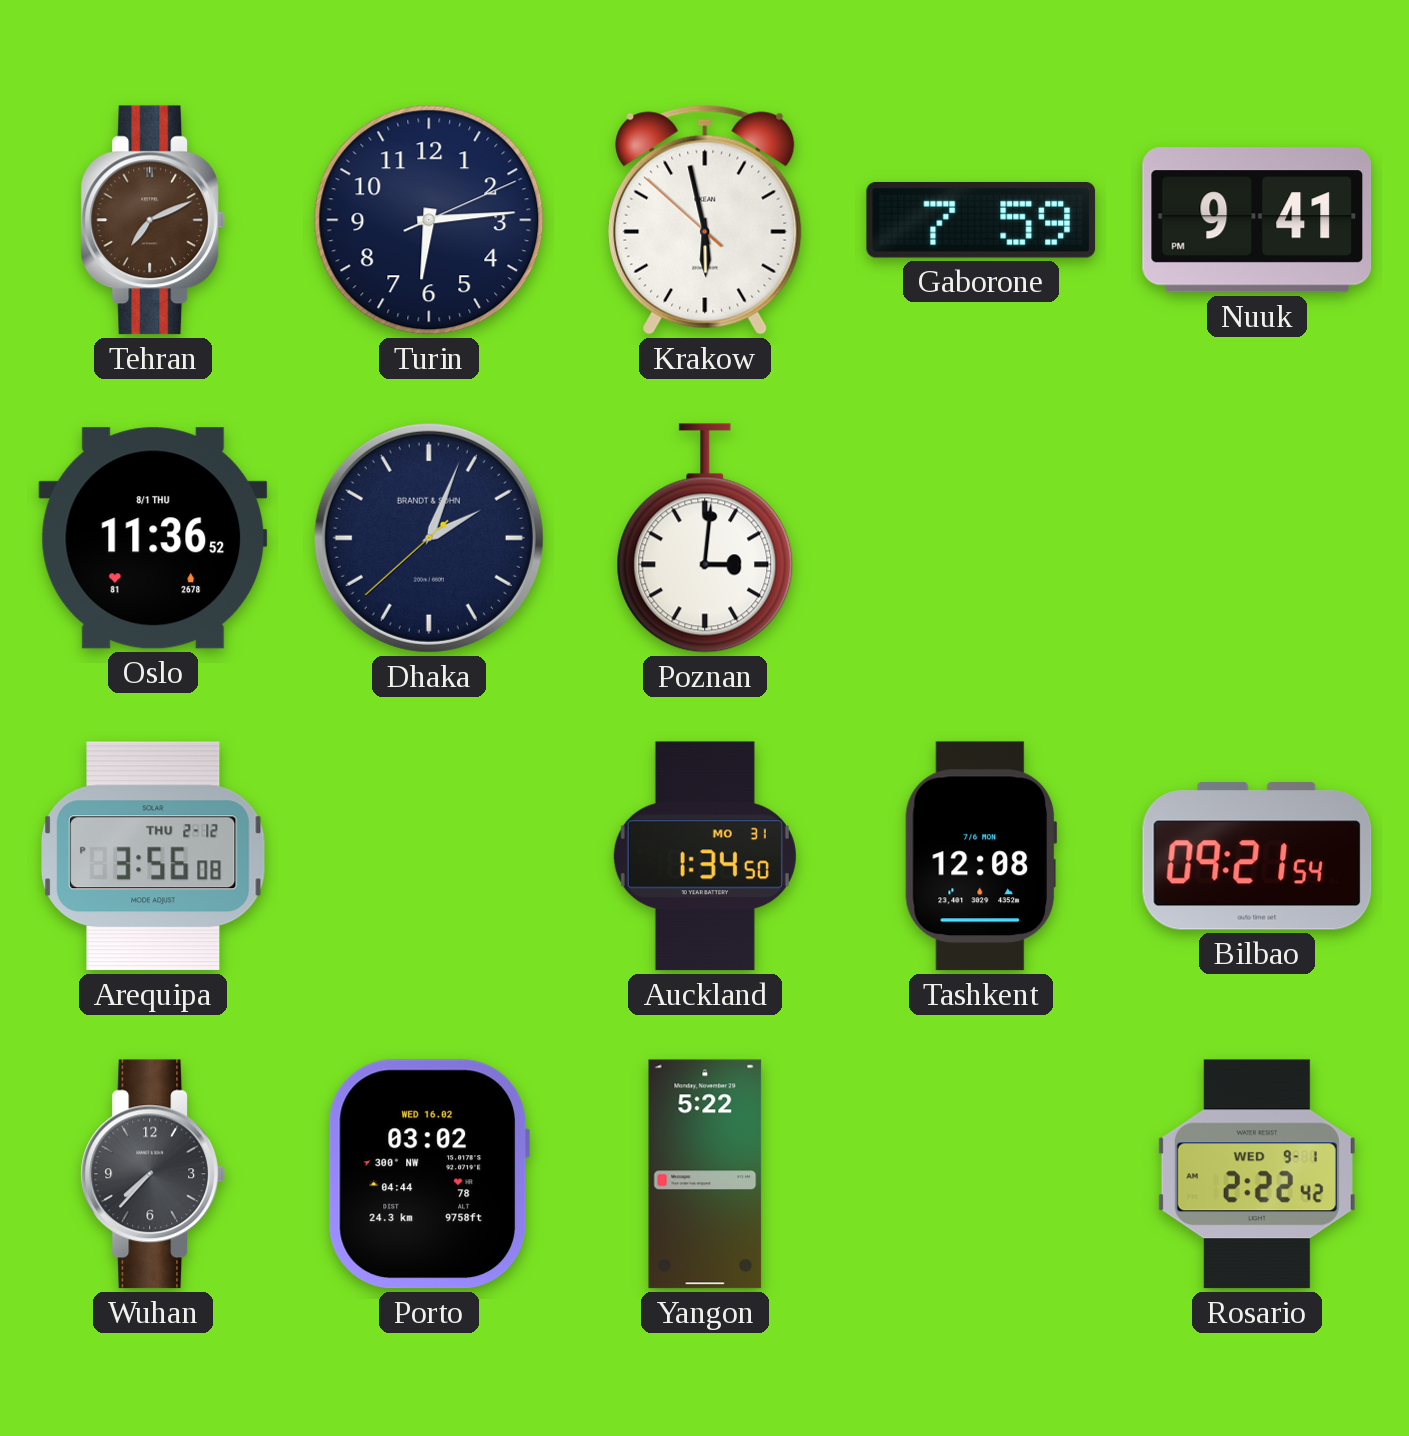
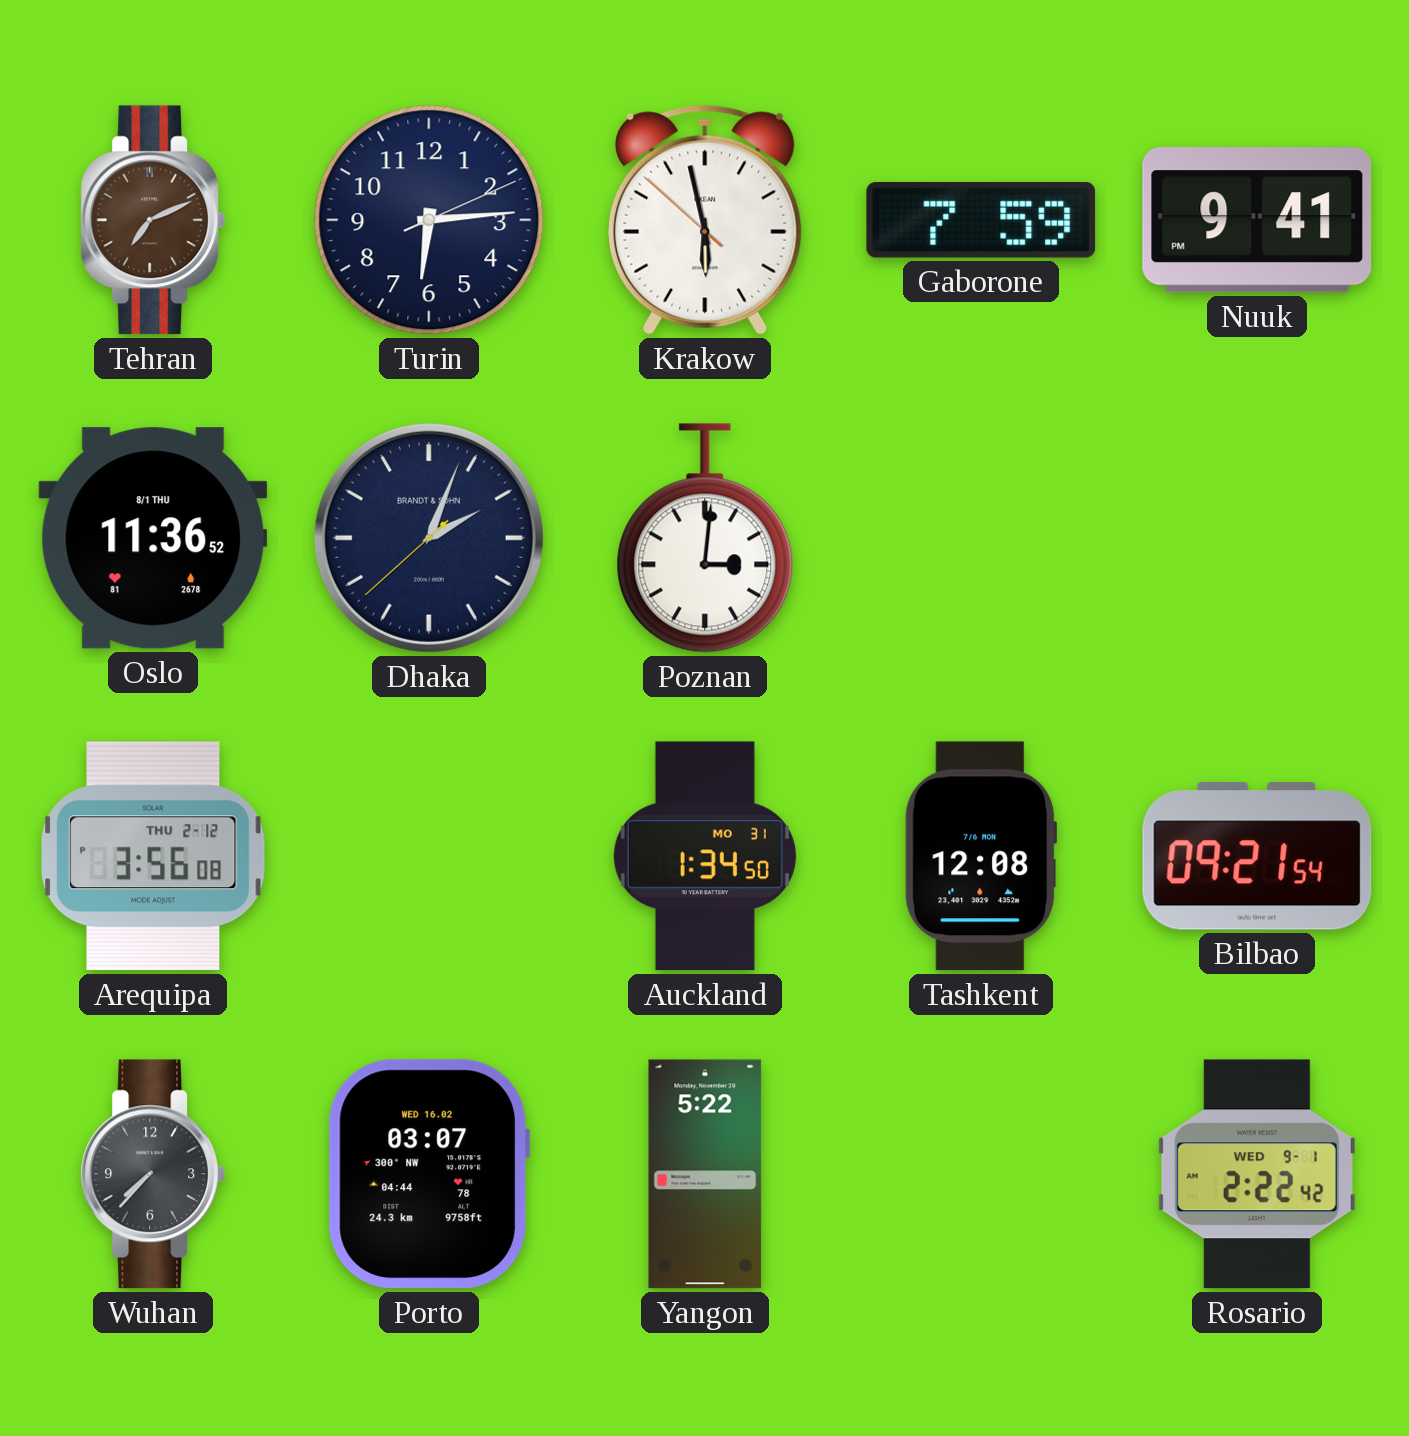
Porto: 03:02 -> 03:07
